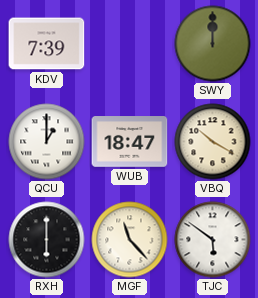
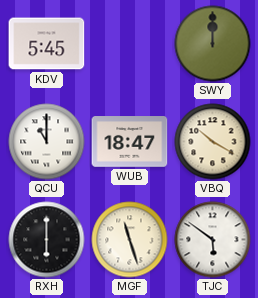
KDV: 7:39 -> 5:45
QCU: 1:00 -> 11:00
MGF: 11:23 -> 11:27
